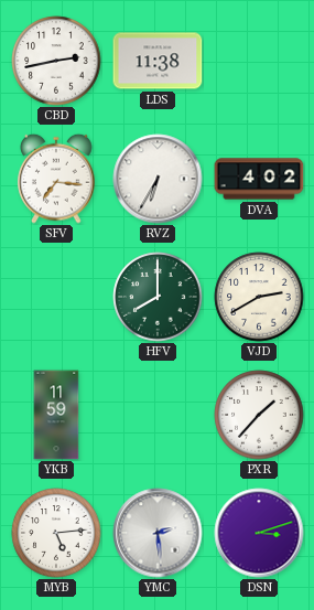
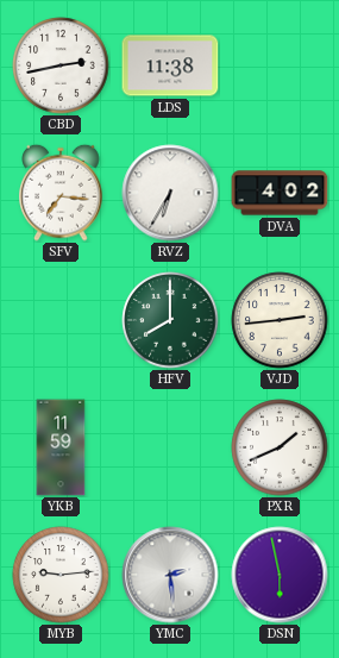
VJD: 2:40 -> 2:44
PXR: 1:37 -> 1:41
MYB: 5:14 -> 9:14
DSN: 3:12 -> 5:58
